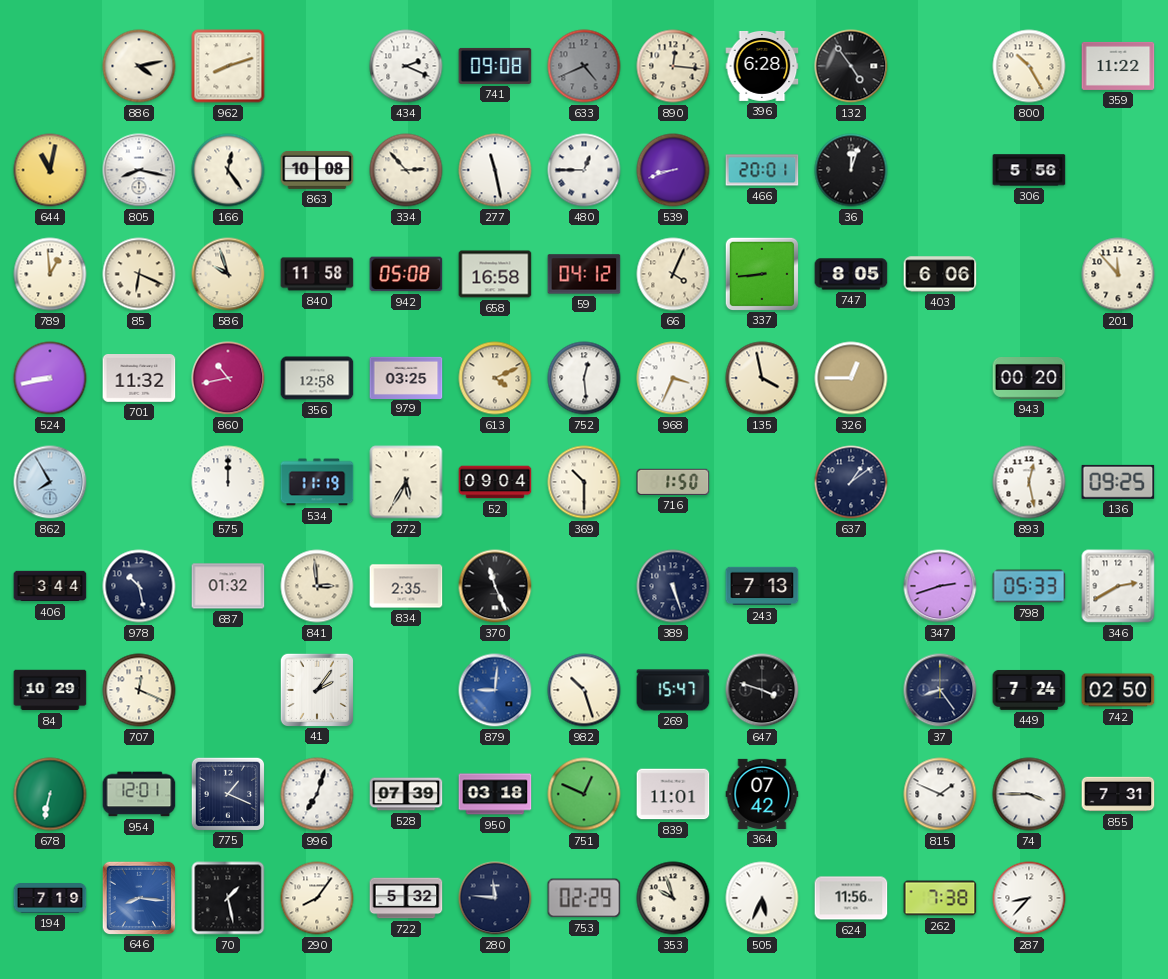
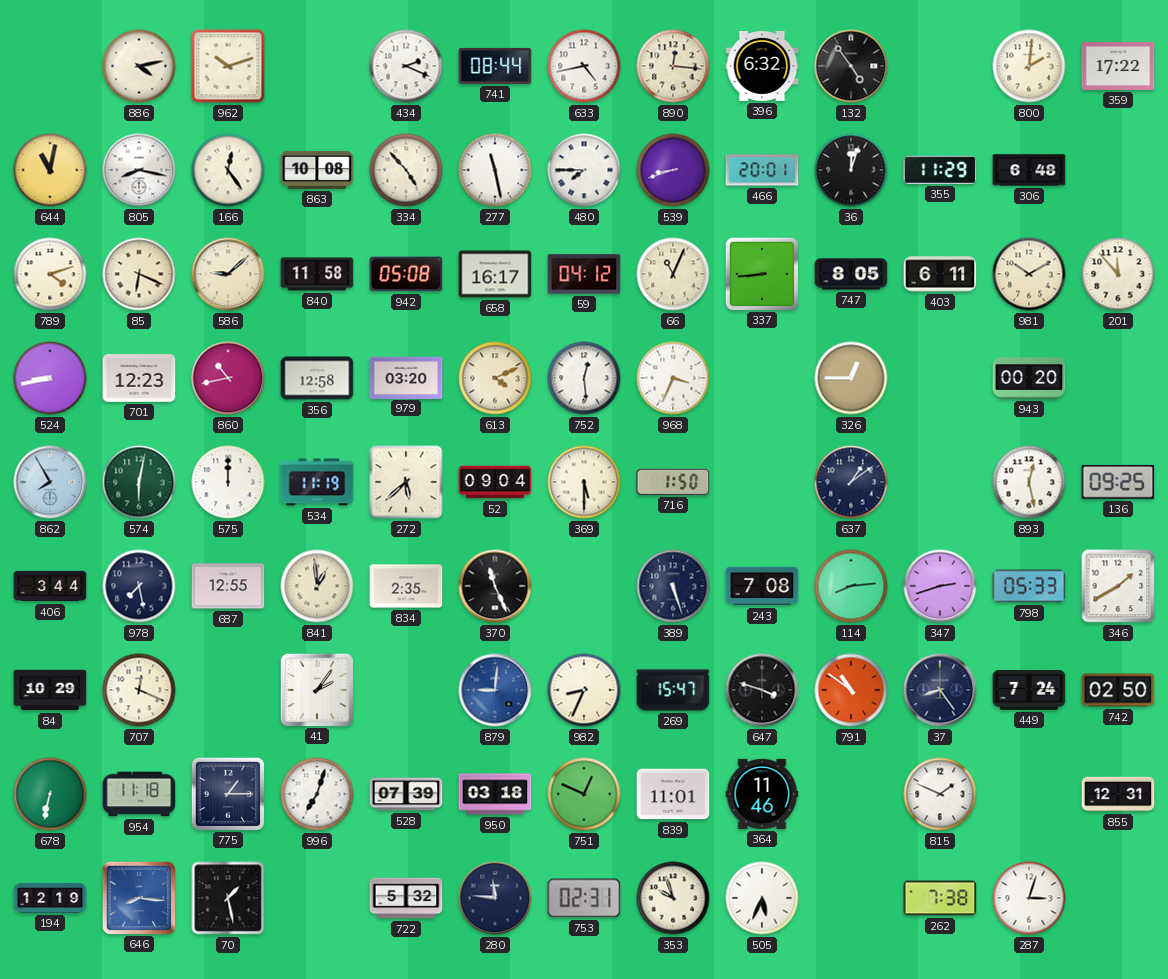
962: 8:12 -> 10:12
741: 09:08 -> 08:44
633: 4:41 -> 4:43
633 dial: grey -> white
396: 6:28 -> 6:32
800: 10:25 -> 2:01
359: 11:22 -> 17:22
334: 2:53 -> 4:53
480: 12:45 -> 7:45
355: none -> 11:29
306: 5:56 -> 6:48
789: 12:59 -> 4:12
586: 9:57 -> 9:08
658: 16:58 -> 16:17
66: 4:04 -> 11:04
403: 6:06 -> 6:11
981: none -> 10:10
701: 11:32 -> 12:23
979: 03:25 -> 03:20
135: 3:58 -> none
574: none -> 6:02
272: 5:35 -> 5:38
369: 10:30 -> 5:30
978: 10:28 -> 7:28
687: 01:32 -> 12:55
841: 2:59 -> 12:59
243: 7:13 -> 7:08
114: none -> 8:14
346: 2:40 -> 1:40
982: 10:27 -> 8:34
791: none -> 10:51
954: 12:01 -> 11:18
775: 1:19 -> 1:15
364: 07:42 -> 11:46
74: 3:45 -> none
855: 7:31 -> 12:31
194: 7:19 -> 12:19
290: 8:06 -> none
753: 02:29 -> 02:31
624: 11:56 -> none
287: 8:37 -> 3:03
